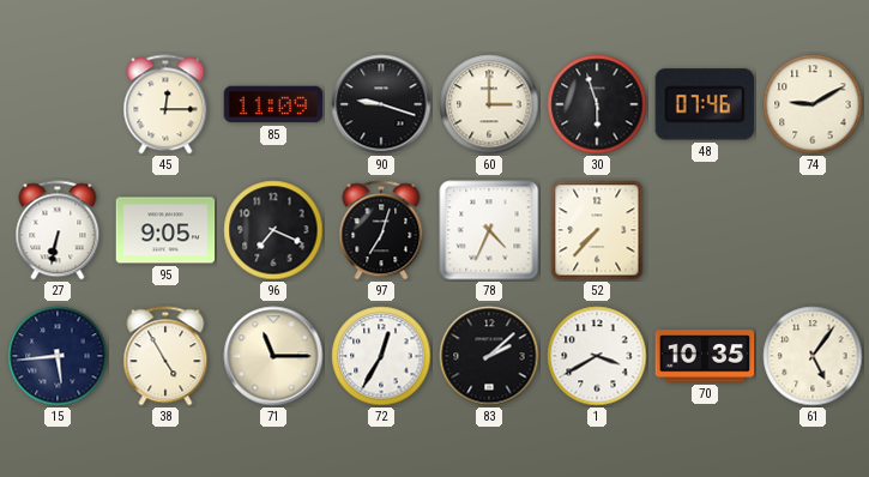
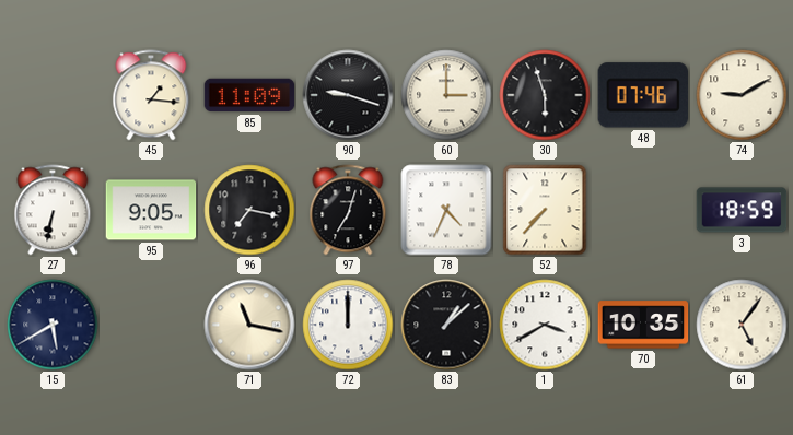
45: 12:15 -> 1:16
96: 7:19 -> 7:17
3: none -> 18:59
15: 5:44 -> 5:40
38: 4:55 -> none
71: 11:15 -> 11:17
72: 12:35 -> 12:00
83: 2:08 -> 1:08
